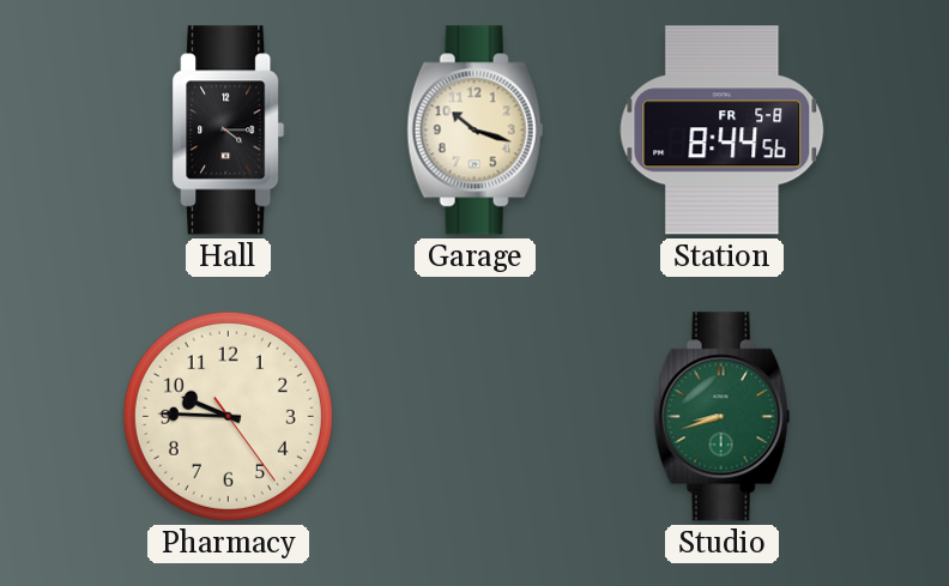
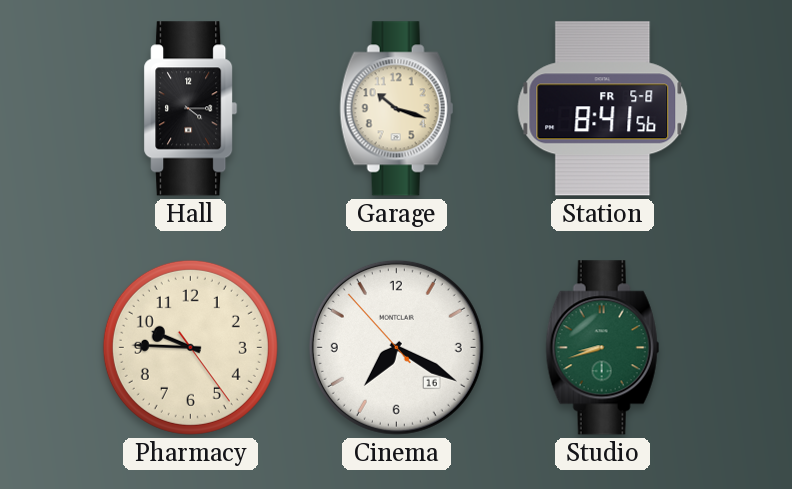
Station: 8:44 -> 8:41
Cinema: none -> 7:19
